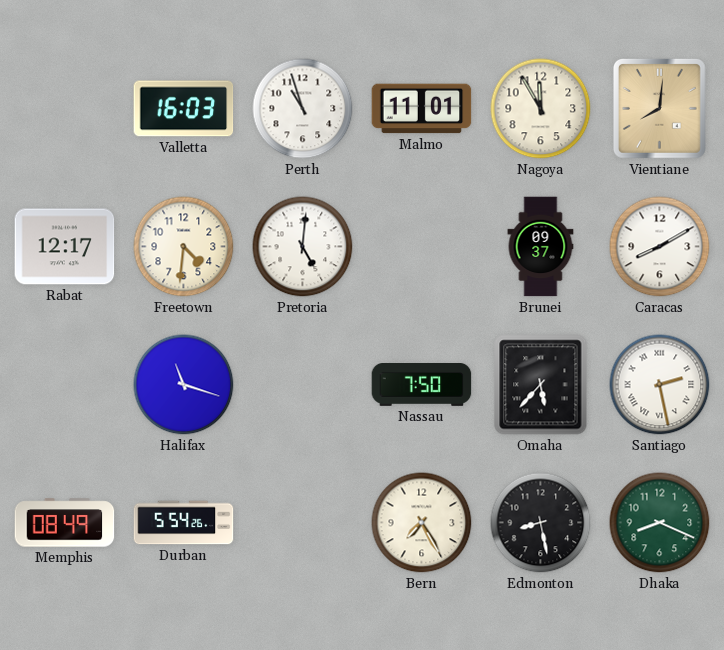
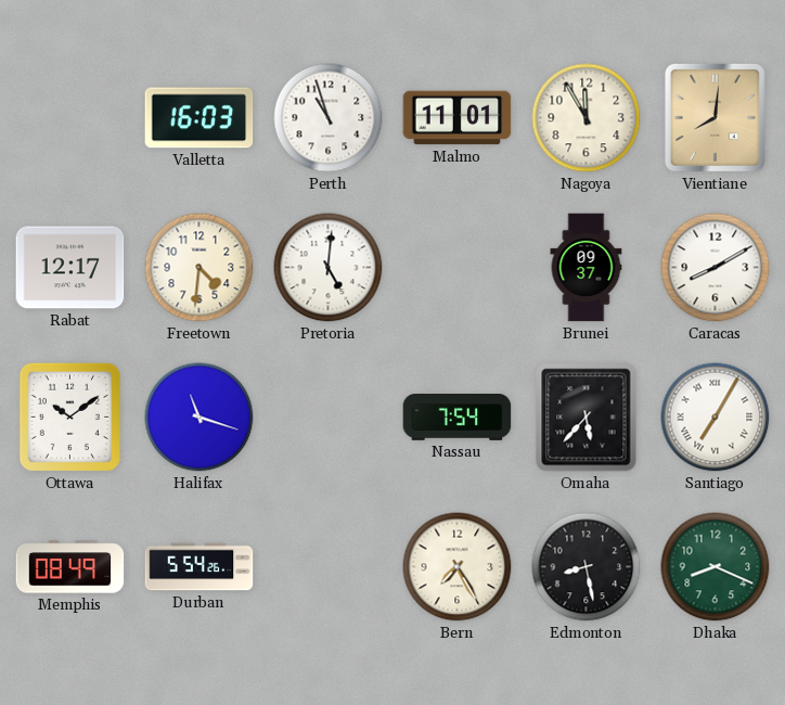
Ottawa: none -> 10:09
Nassau: 7:50 -> 7:54
Santiago: 2:28 -> 7:05
